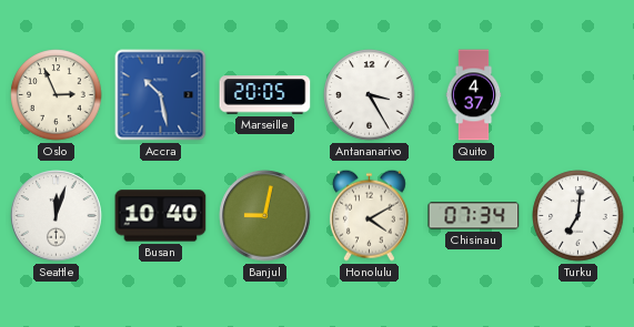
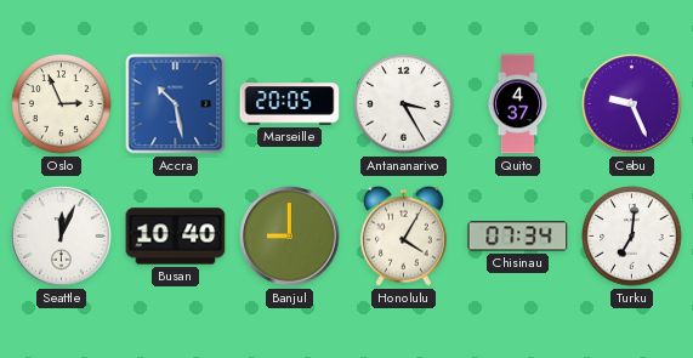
Cebu: none -> 9:26
Seattle: 12:03 -> 12:04
Banjul: 9:02 -> 9:00
Honolulu: 4:10 -> 4:05
